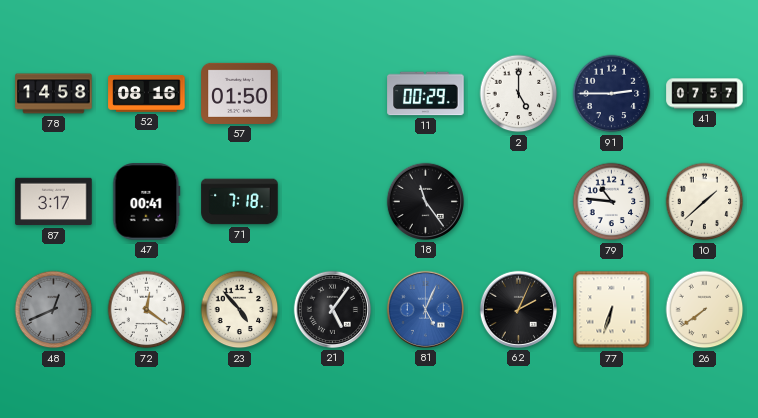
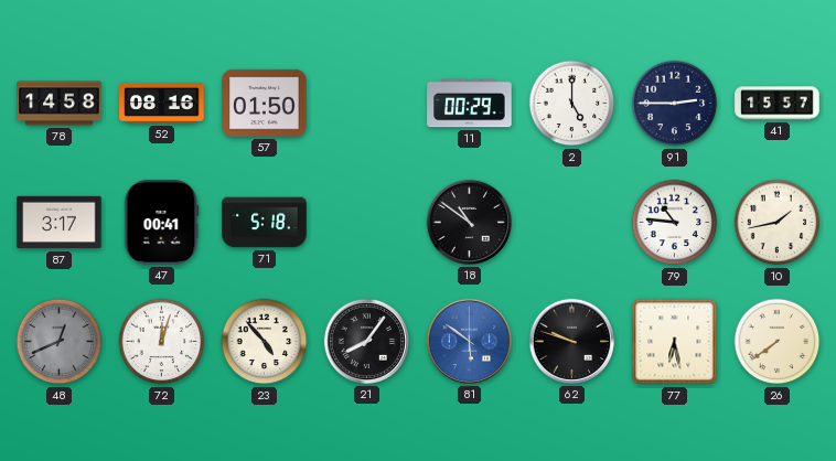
41: 07:57 -> 15:57
71: 7:18 -> 5:18
18: 11:24 -> 10:51
10: 1:38 -> 1:43
72: 12:21 -> 12:03
21: 5:06 -> 8:06
81: 5:04 -> 5:51
62: 2:04 -> 9:48
77: 6:33 -> 6:28
